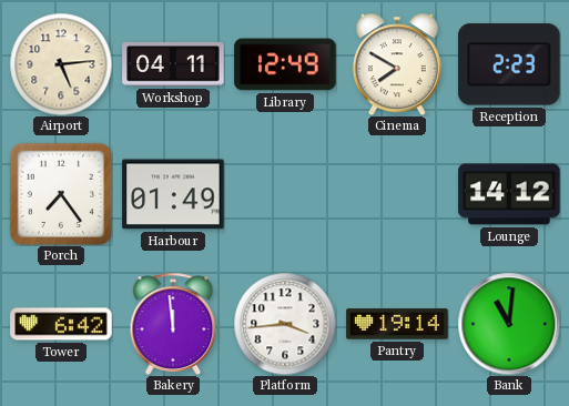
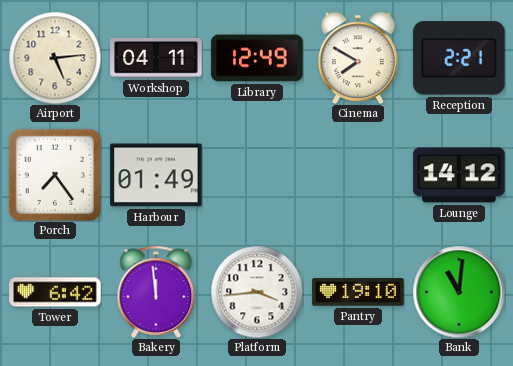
Reception: 2:23 -> 2:21
Pantry: 19:14 -> 19:10
